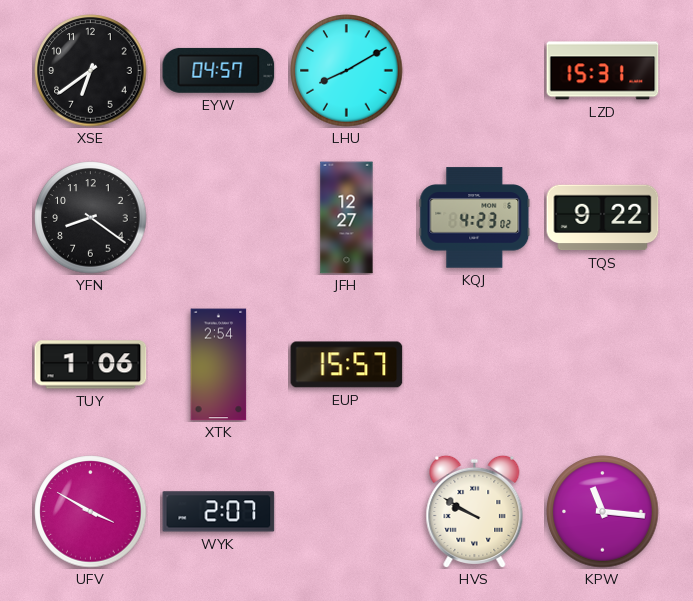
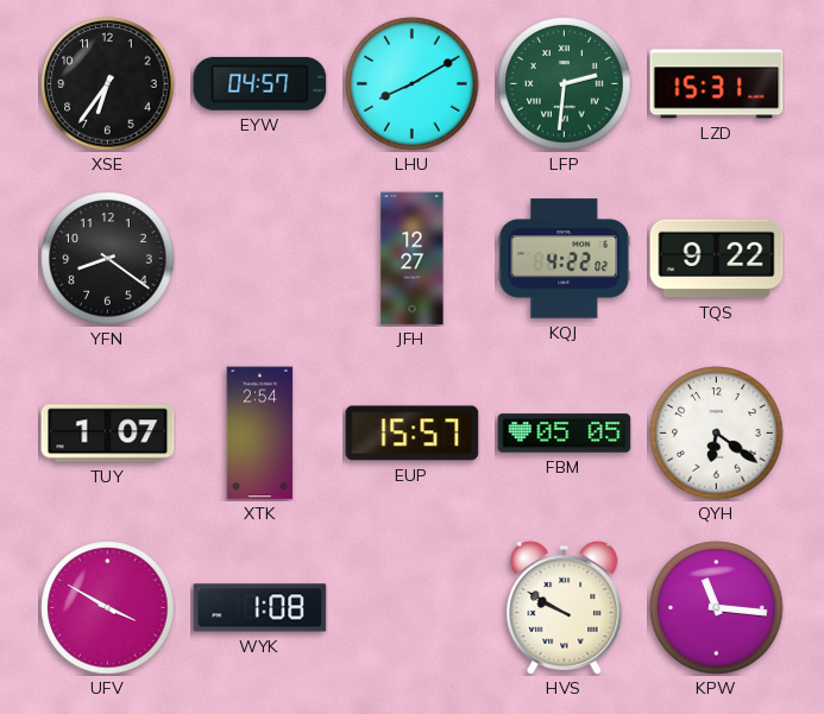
XSE: 6:39 -> 6:36
LFP: none -> 2:31
KQJ: 4:23 -> 4:22
TUY: 1:06 -> 1:07
FBM: none -> 05:05
QYH: none -> 6:21
WYK: 2:07 -> 1:08
